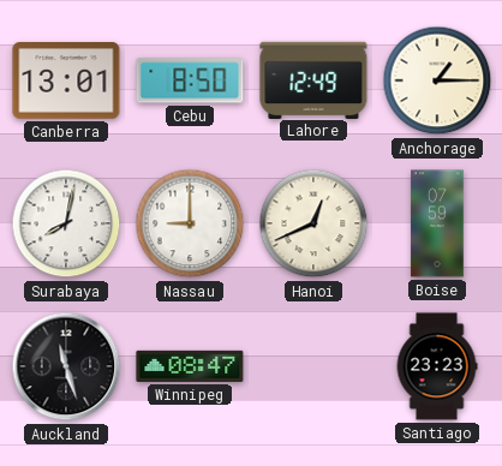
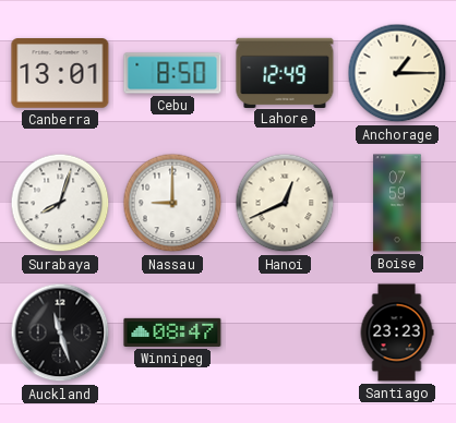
Surabaya: 8:02 -> 8:03
